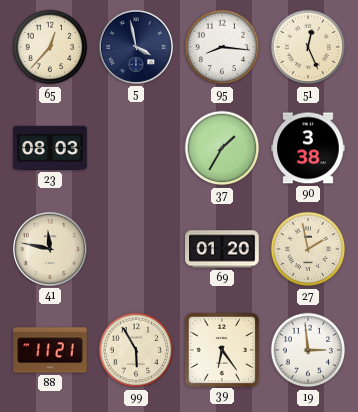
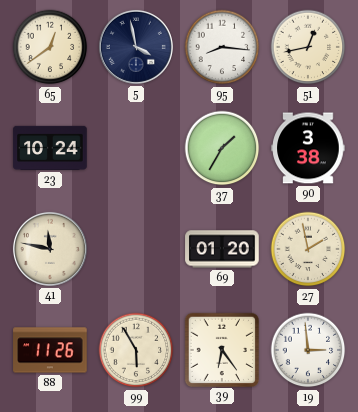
65: 12:37 -> 12:39
51: 12:26 -> 12:43
23: 08:03 -> 10:24
88: 11:21 -> 11:26
